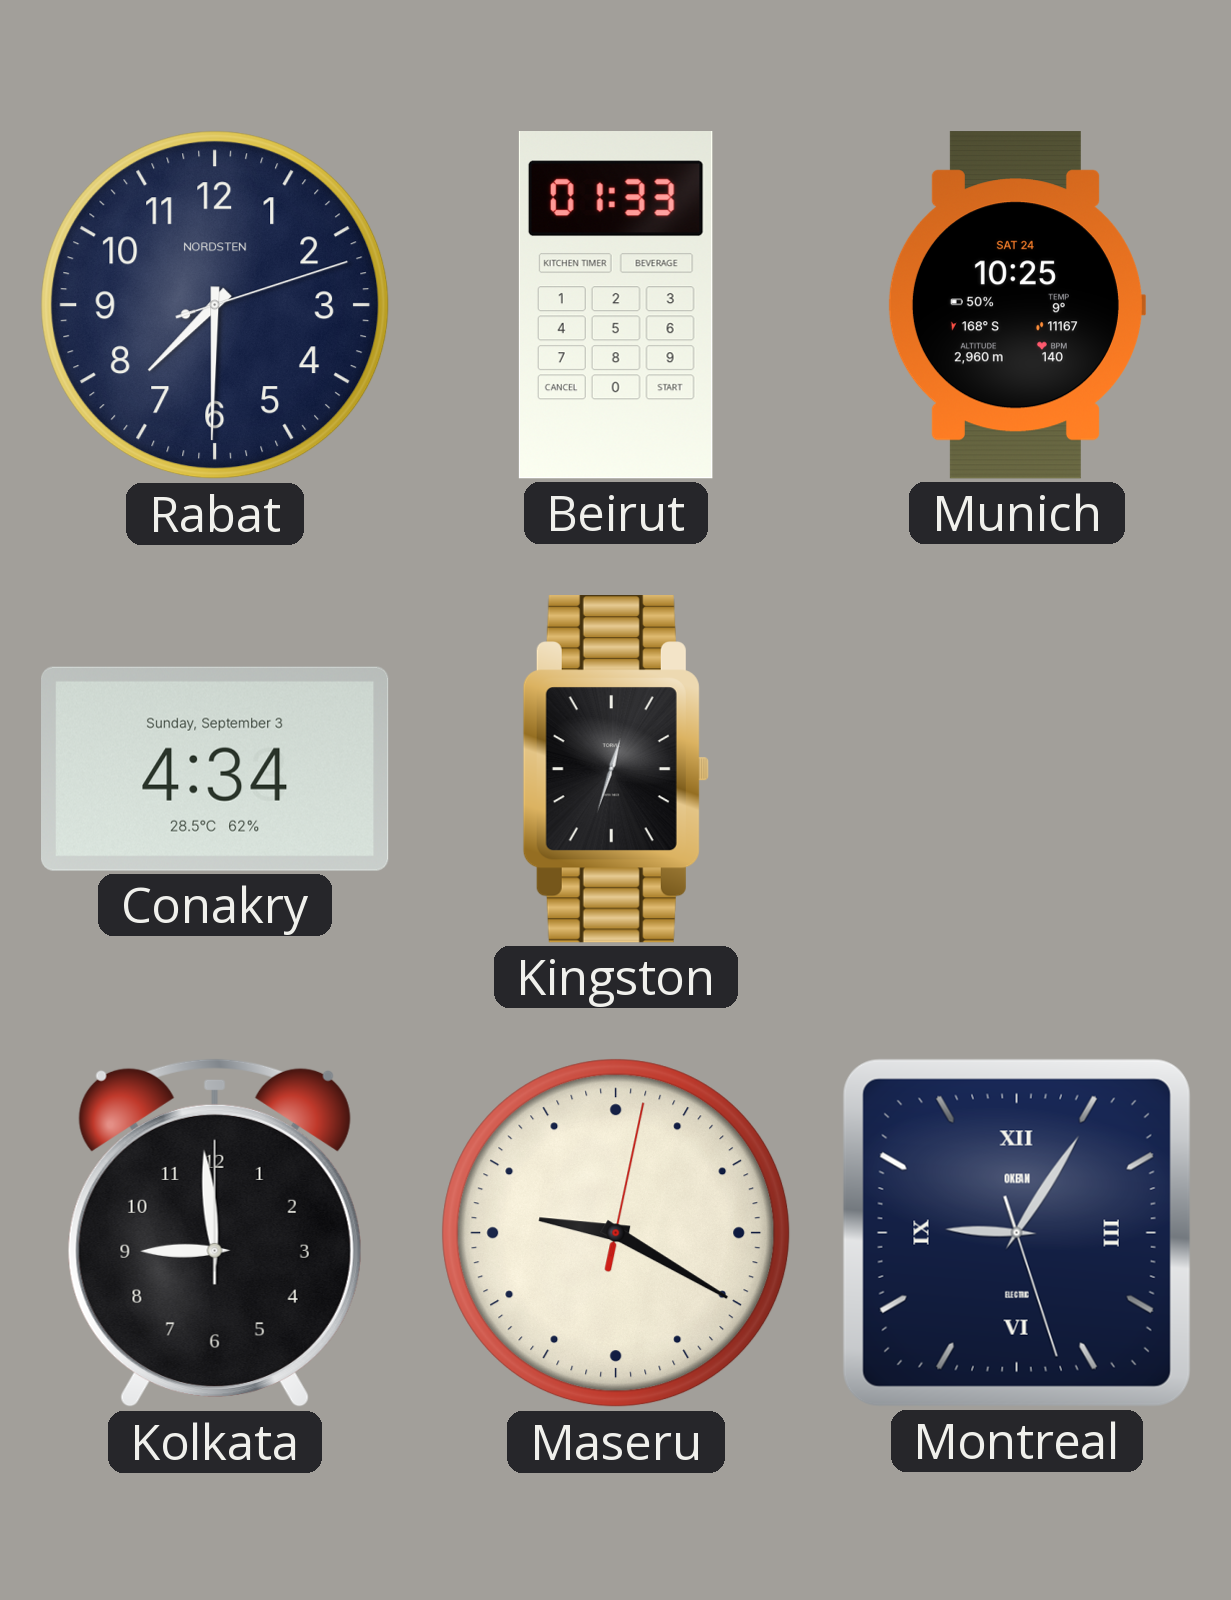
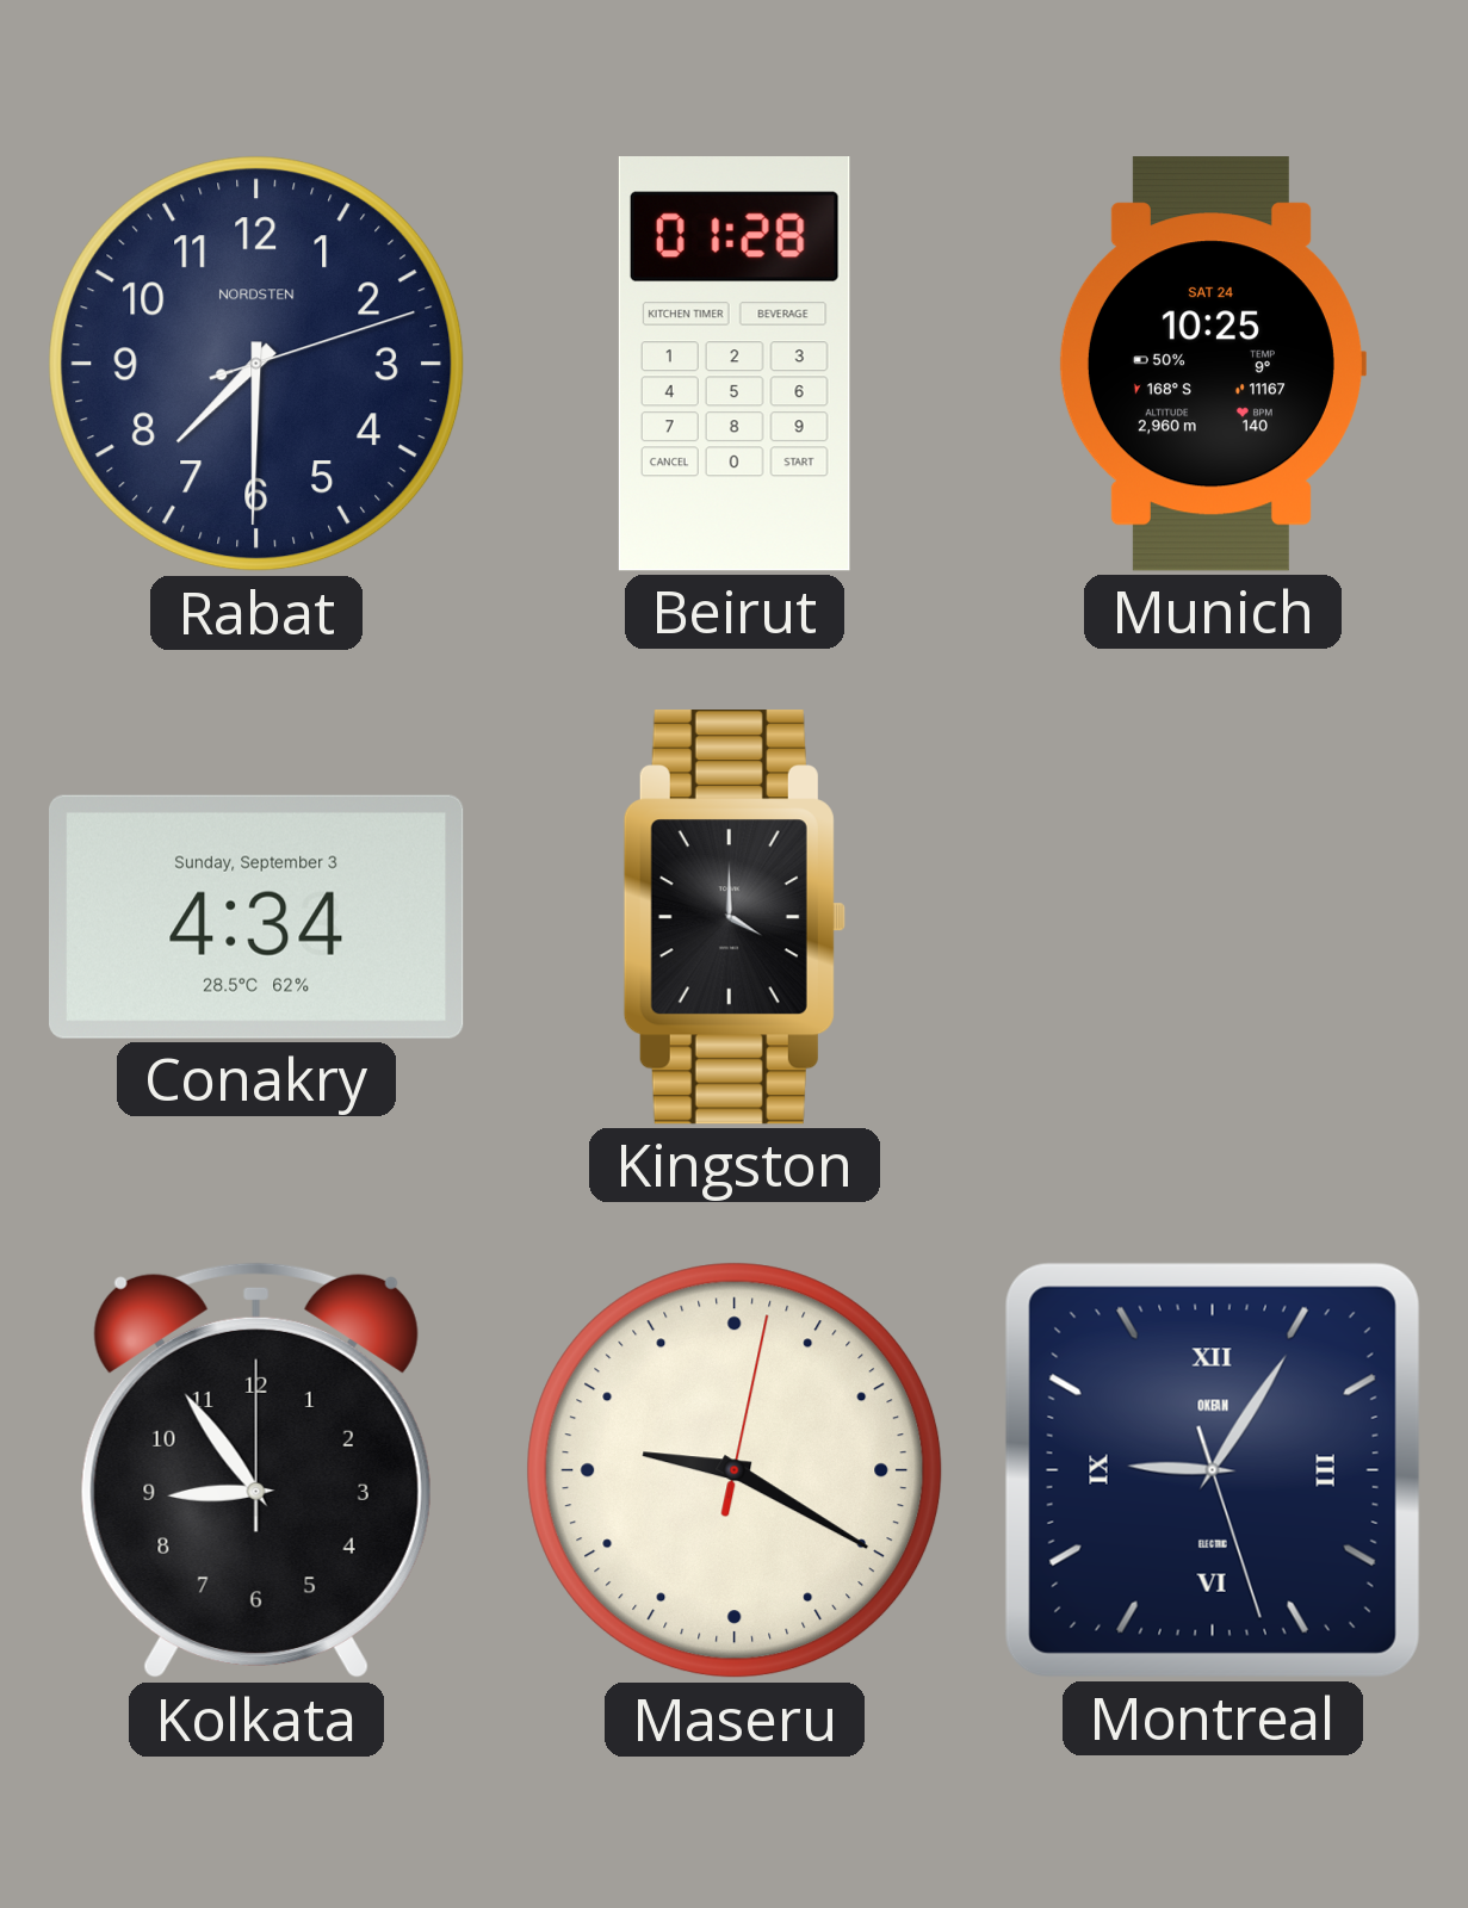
Beirut: 01:33 -> 01:28
Kingston: 12:33 -> 4:00
Kolkata: 8:59 -> 8:54
